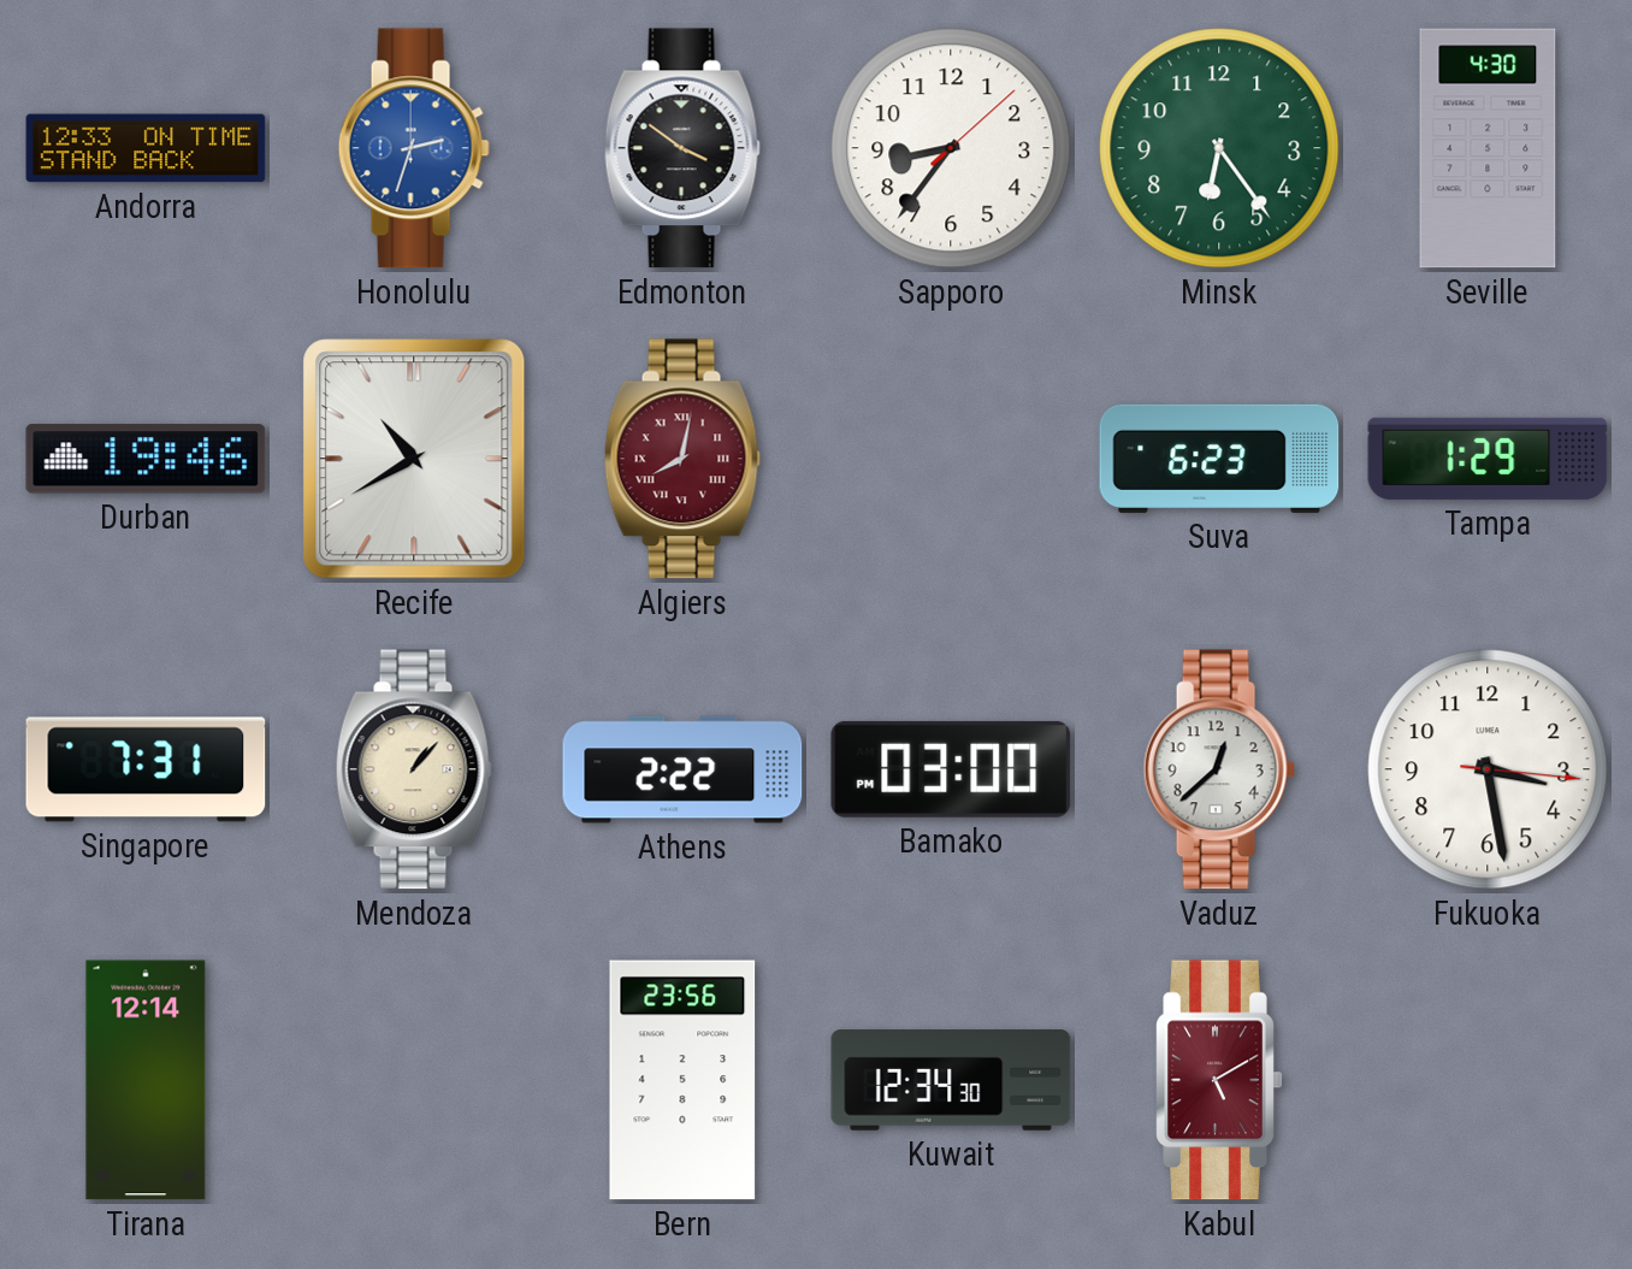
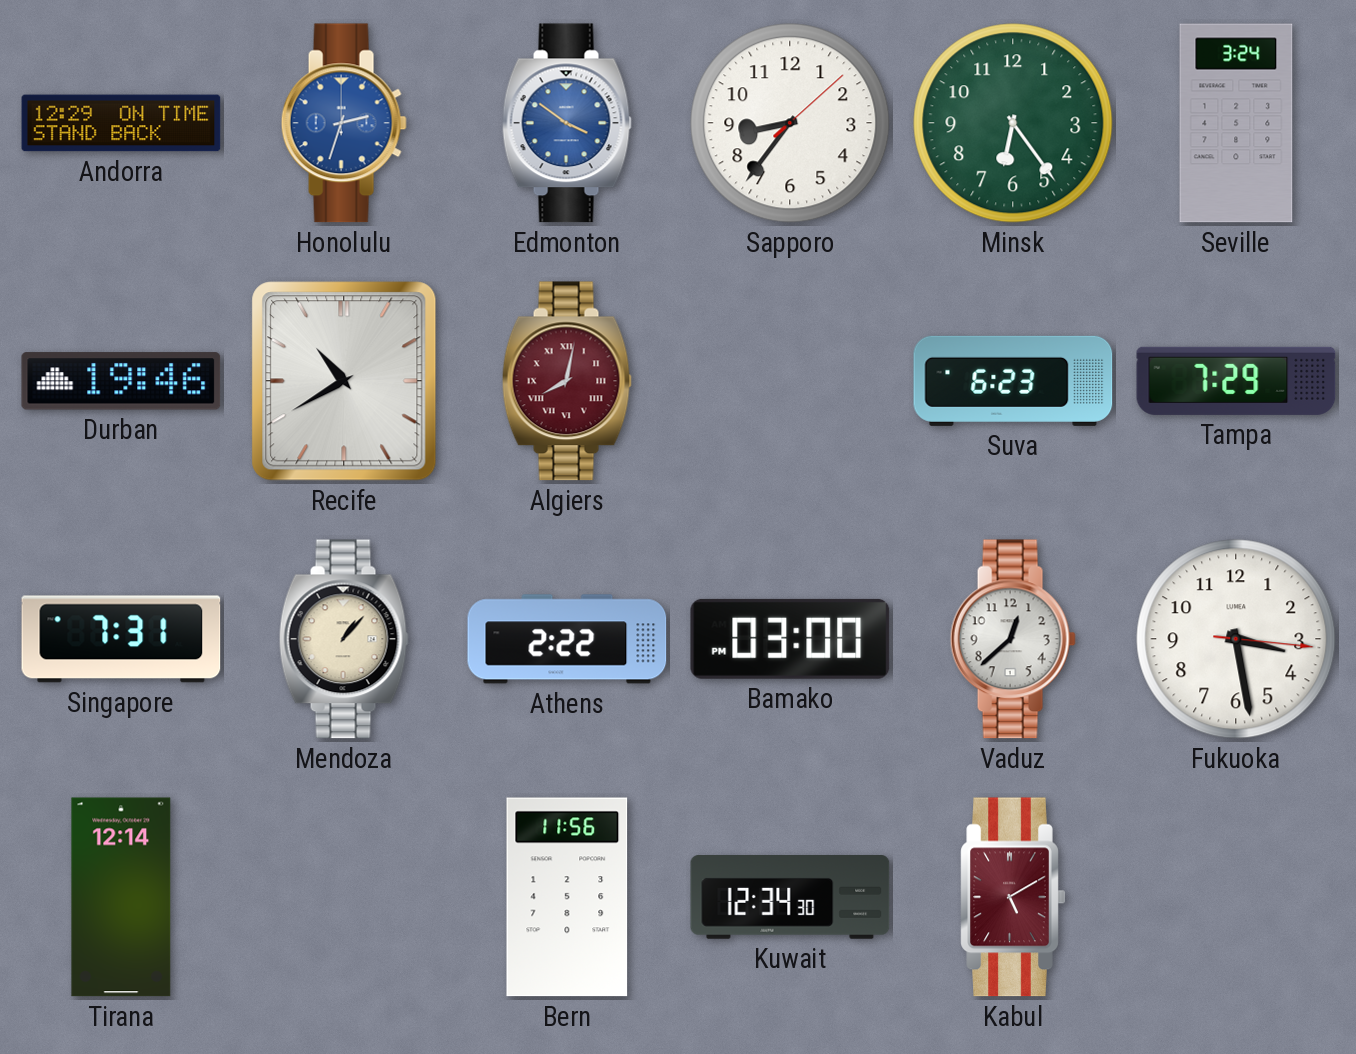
Andorra: 12:33 -> 12:29
Edmonton dial: black -> blue
Seville: 4:30 -> 3:24
Tampa: 1:29 -> 7:29
Bern: 23:56 -> 11:56
